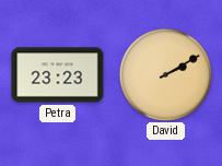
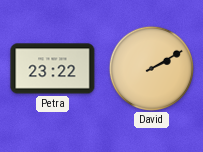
Petra: 23:23 -> 23:22
